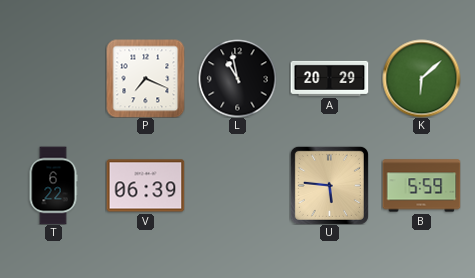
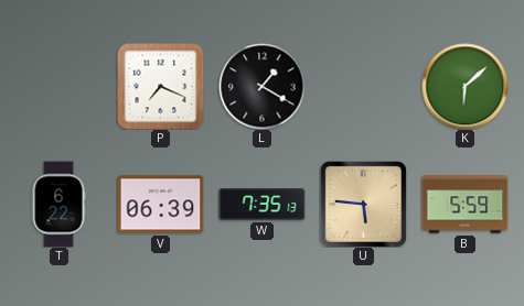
L: 10:58 -> 1:20
A: 20:29 -> none
W: none -> 7:35
